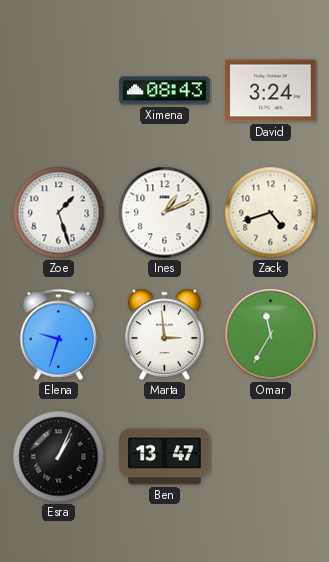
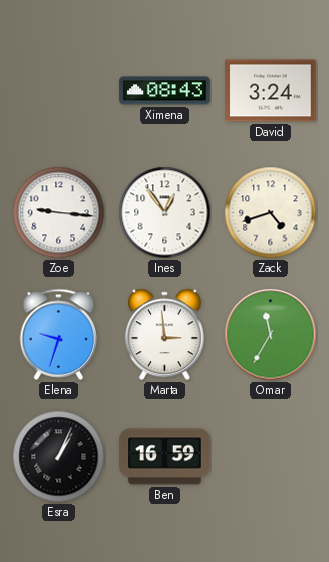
Zoe: 1:27 -> 9:16
Ines: 1:11 -> 12:54
Ben: 13:47 -> 16:59
